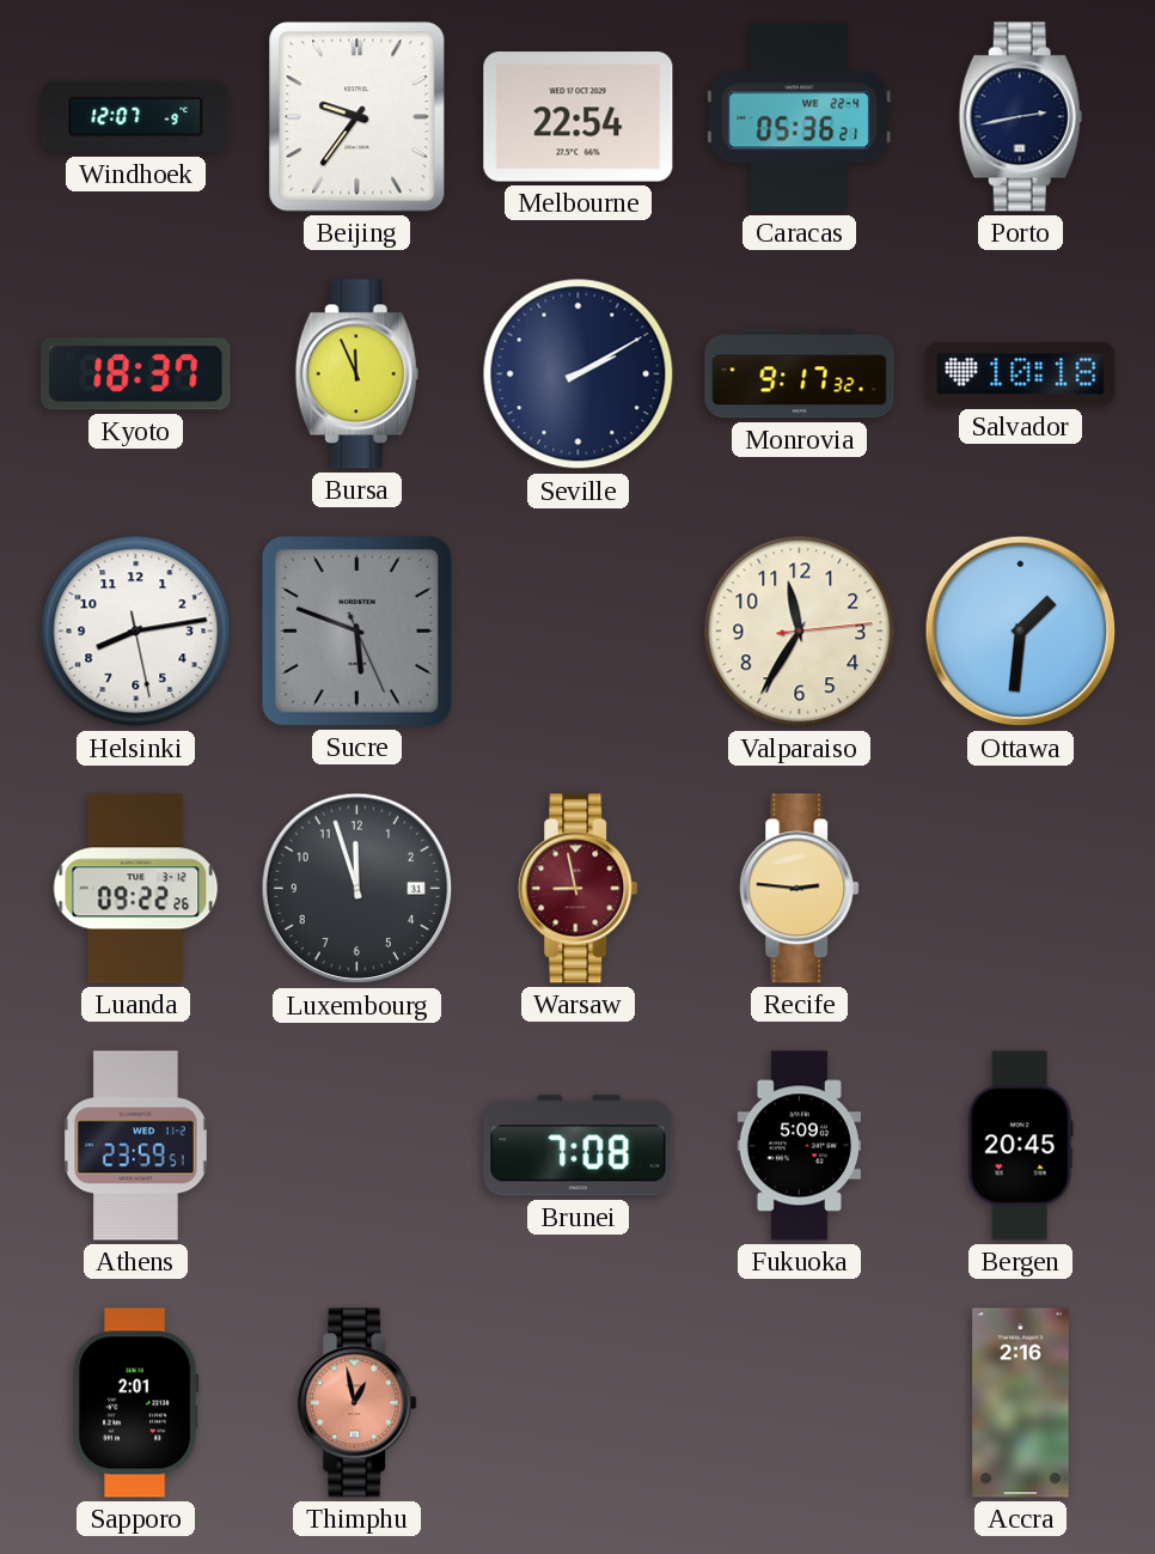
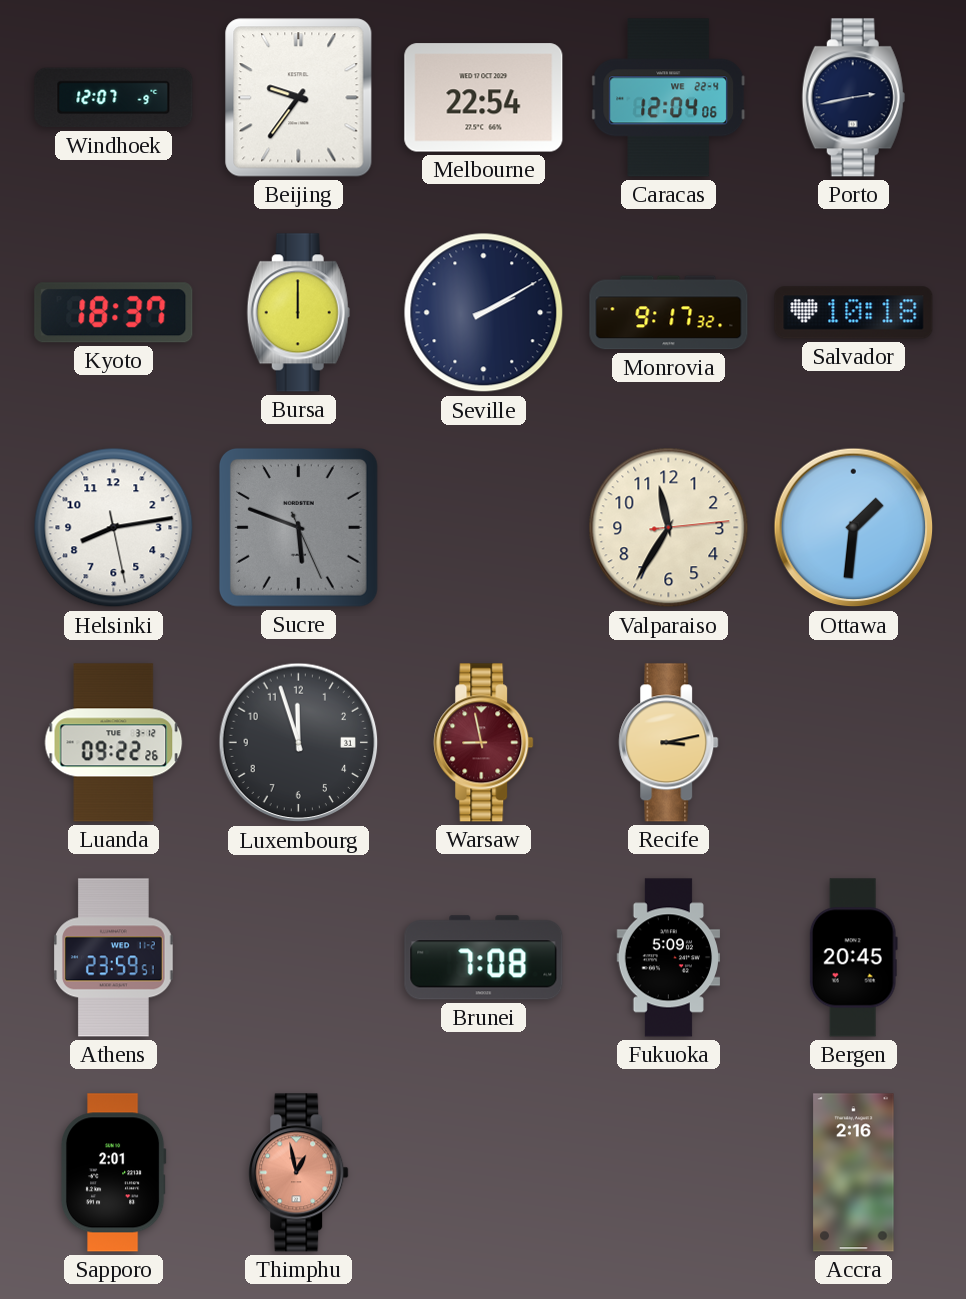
Caracas: 05:36 -> 12:04
Bursa: 11:56 -> 12:00
Recife: 2:46 -> 3:13
